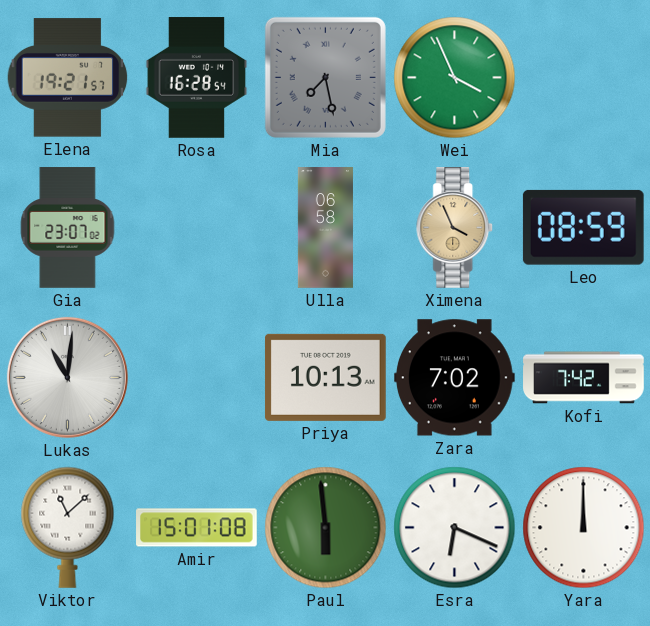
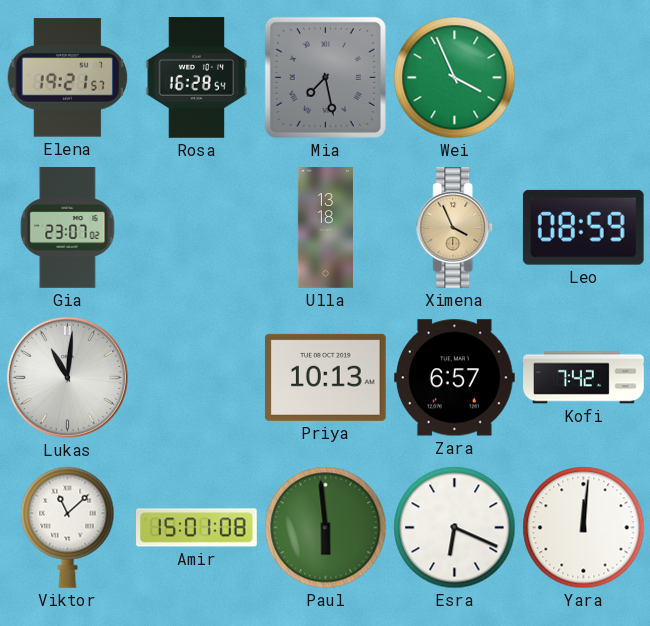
Ulla: 06:58 -> 13:18
Zara: 7:02 -> 6:57
Yara: 12:00 -> 12:01
